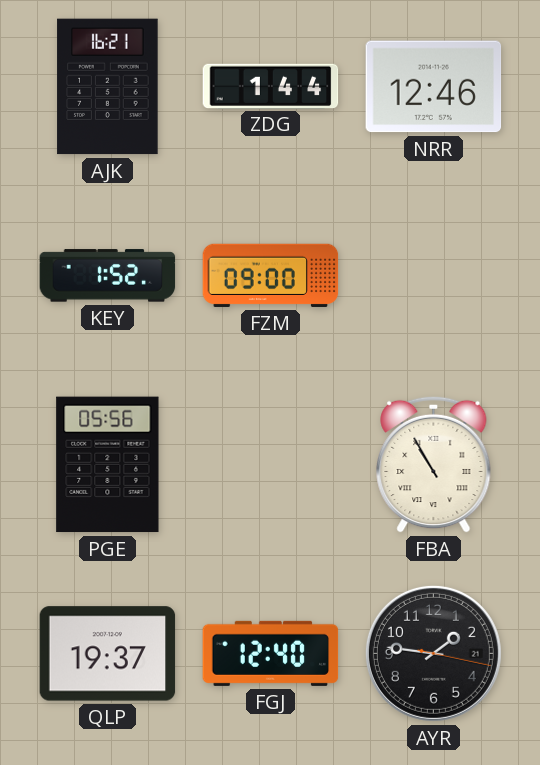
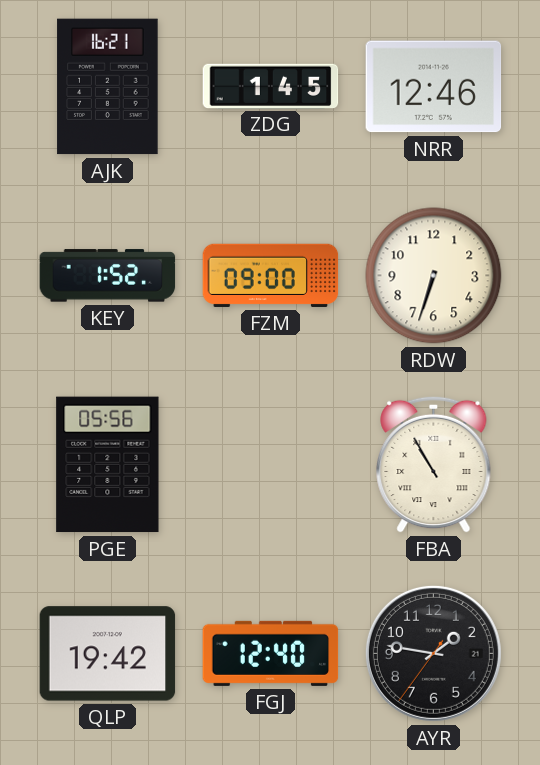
ZDG: 1:44 -> 1:45
RDW: none -> 6:33
QLP: 19:37 -> 19:42
AYR: 1:46:17 -> 1:46:36
